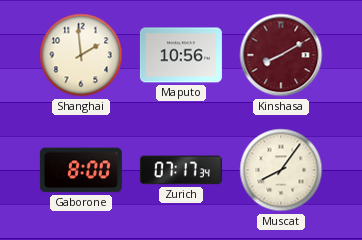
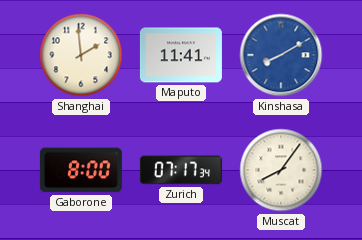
Maputo: 10:56 -> 11:41
Kinshasa dial: burgundy -> blue
